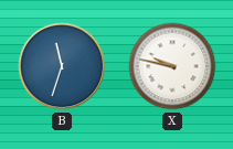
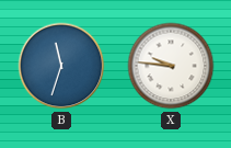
X: 9:47 -> 9:46
